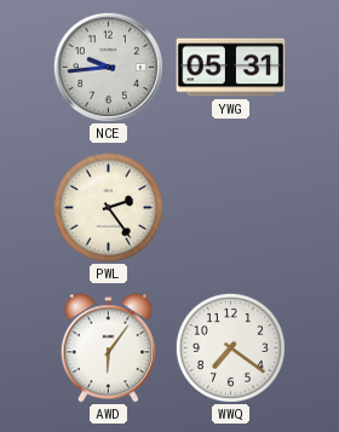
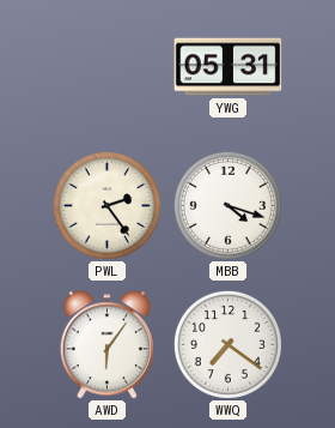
NCE: 9:44 -> none
MBB: none -> 4:18
